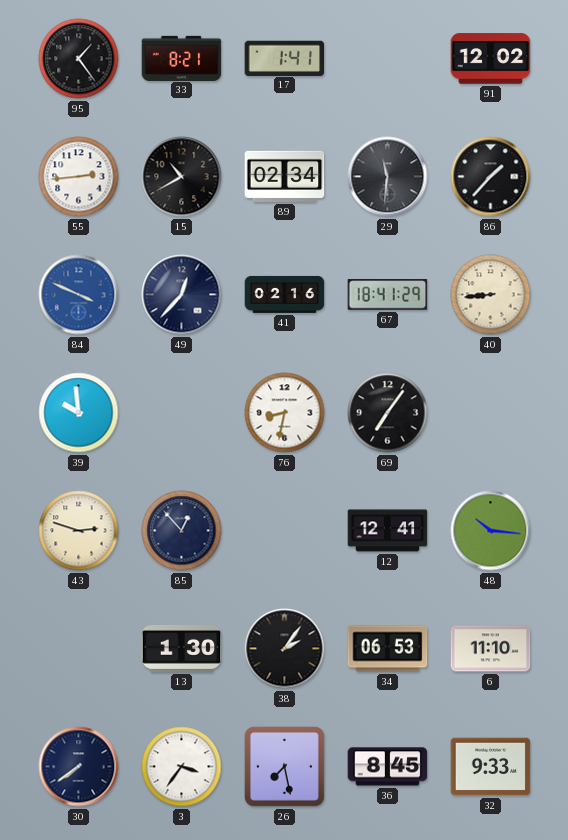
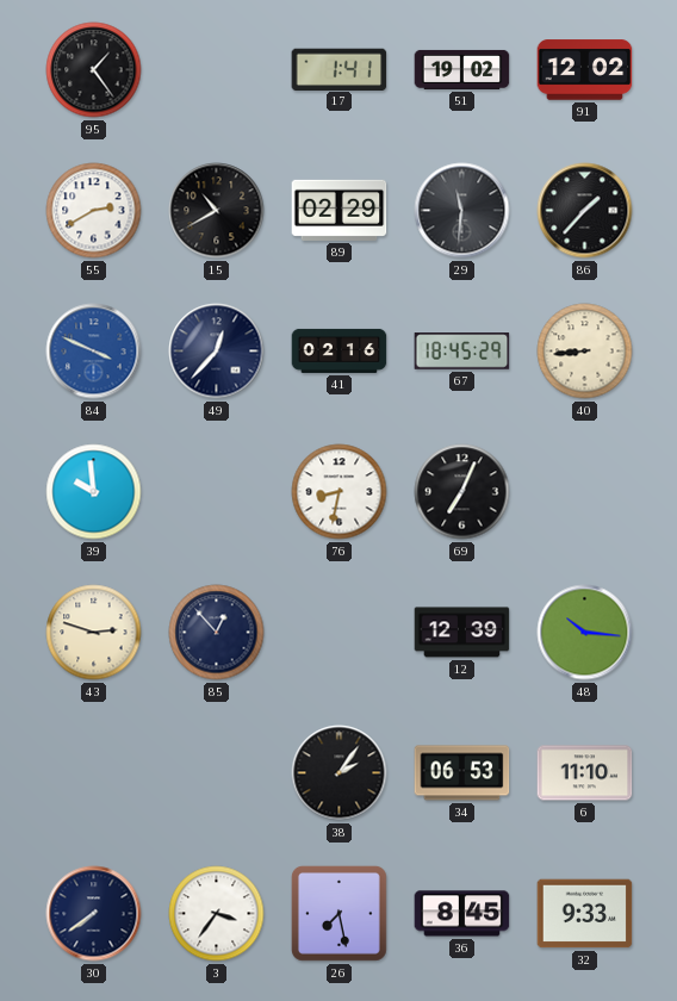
33: 8:21 -> none
51: none -> 19:02
55: 2:44 -> 2:40
89: 02:34 -> 02:29
67: 18:41 -> 18:45
69: 7:06 -> 7:04
12: 12:41 -> 12:39
13: 1:30 -> none
